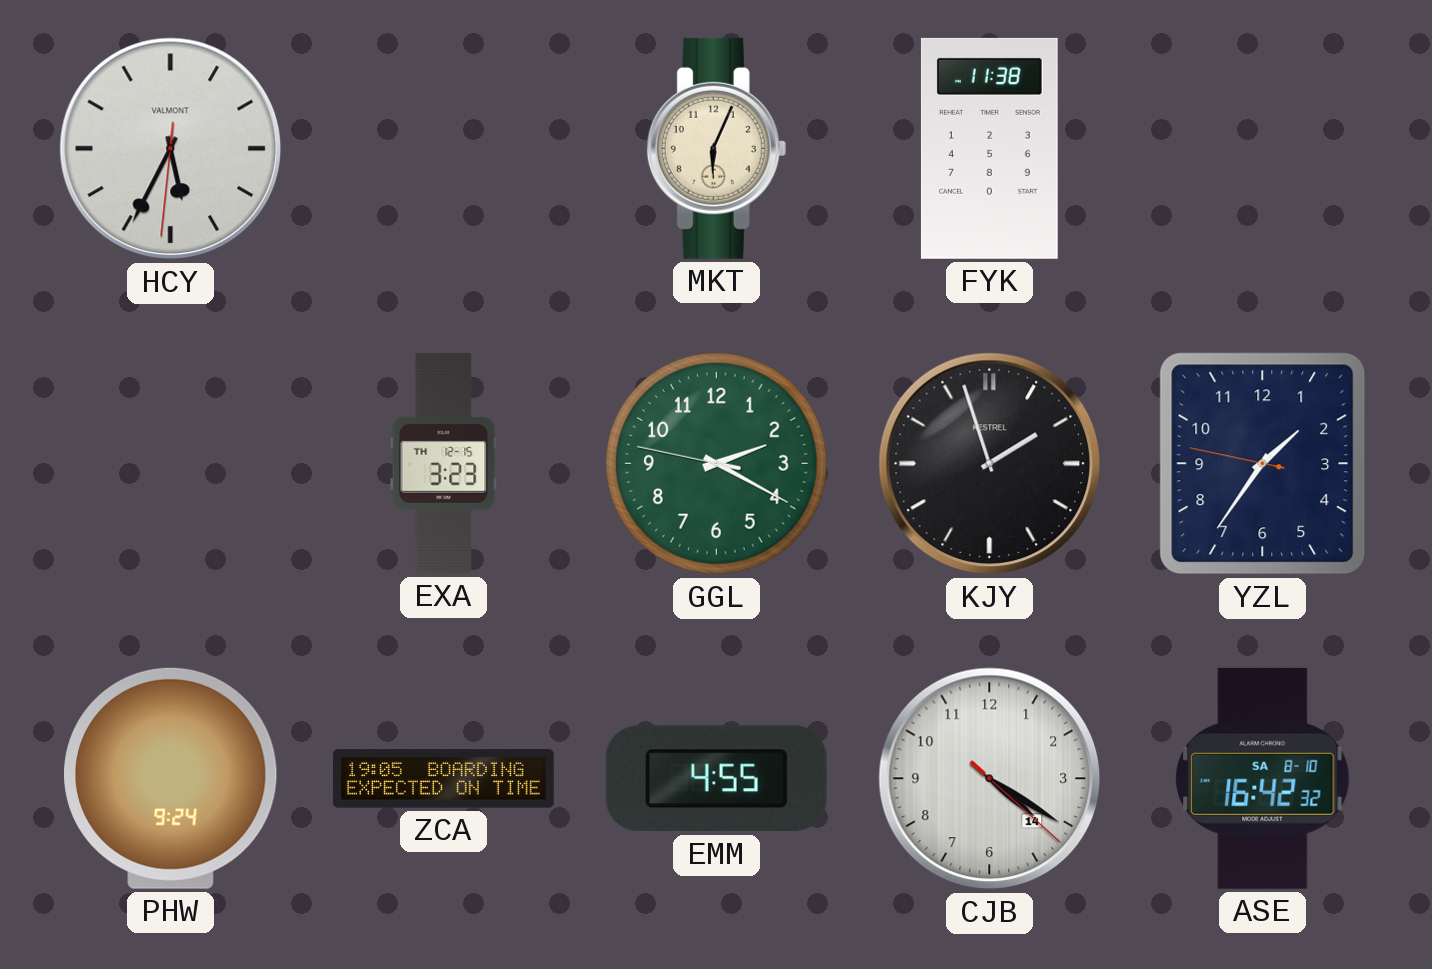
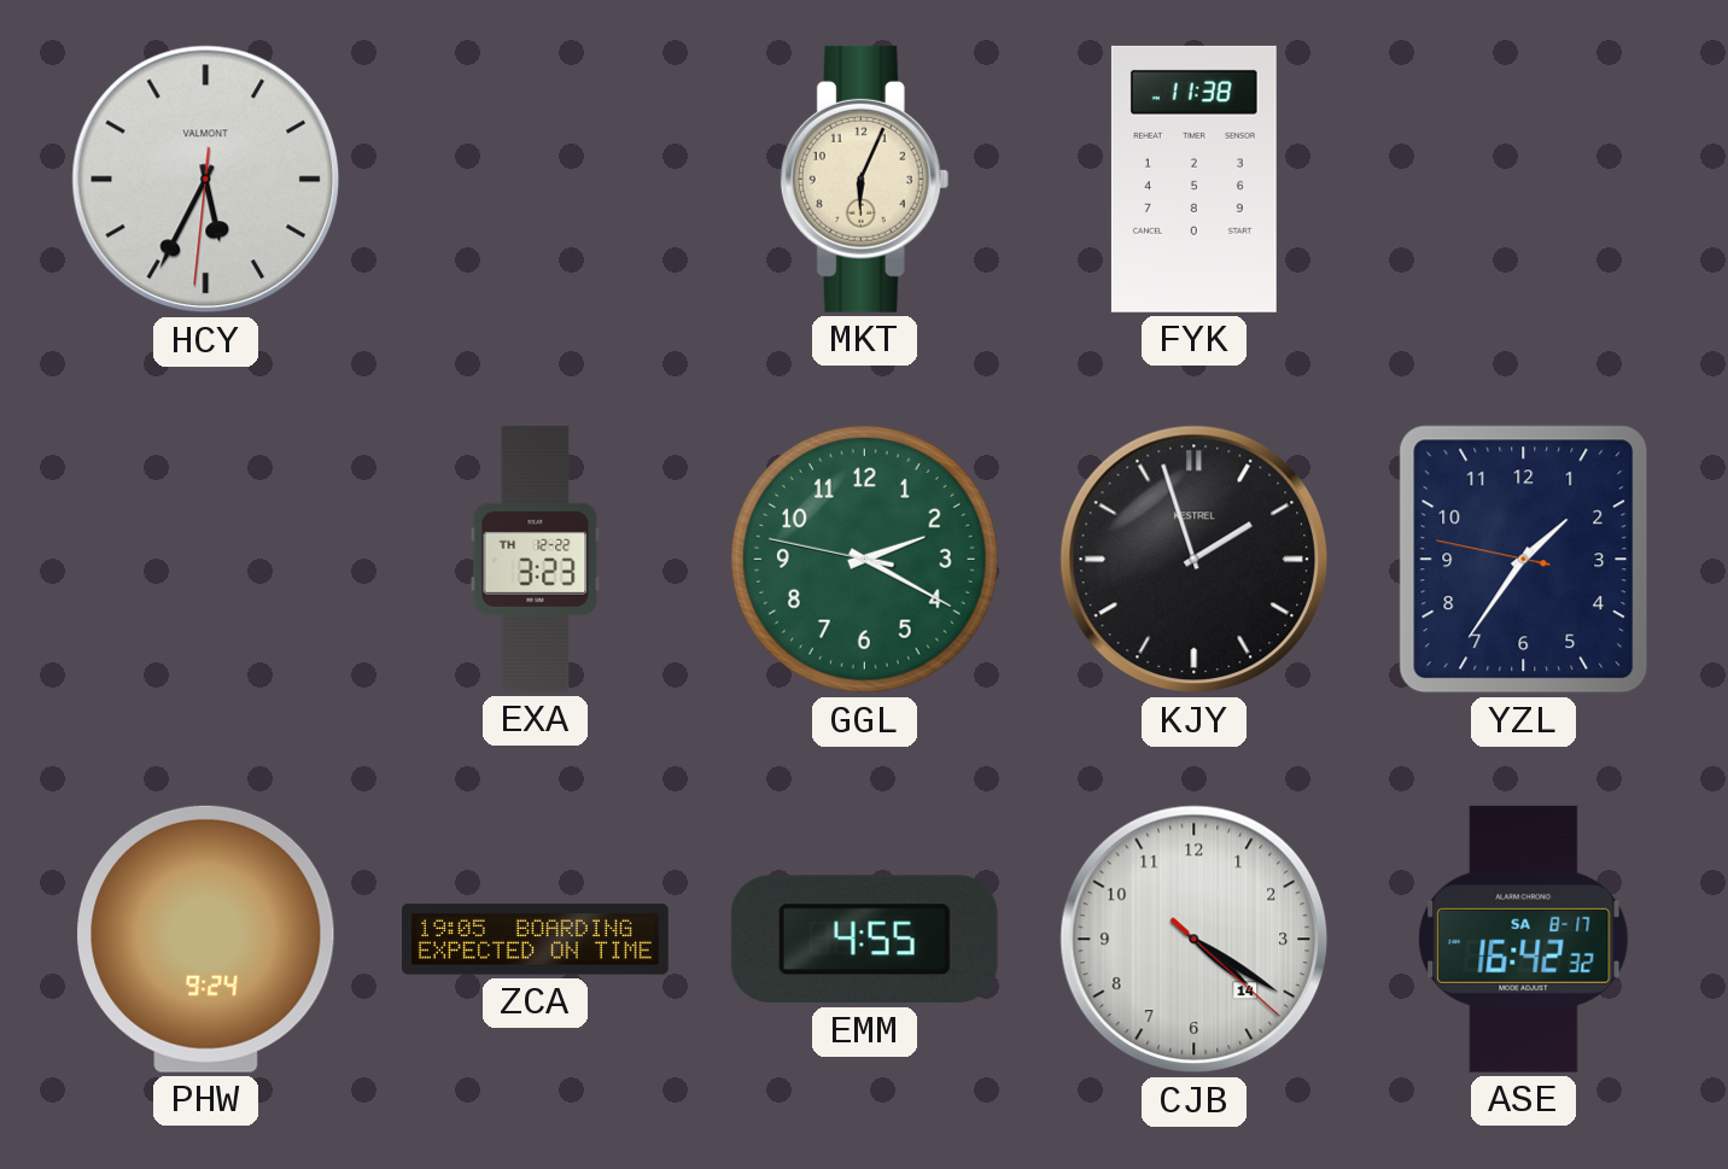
EXA date: TH 12-15 -> TH 12-22
ASE date: SA 8-10 -> SA 8-17
